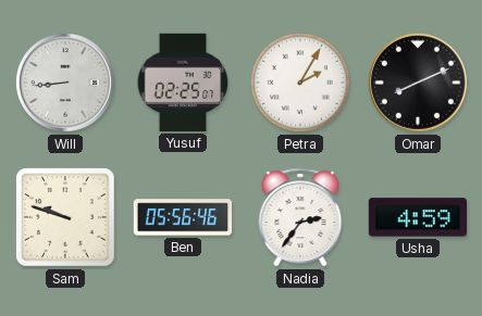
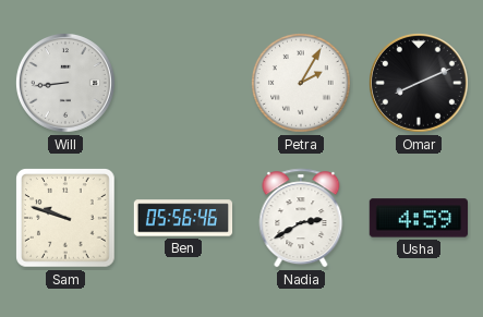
Yusuf: 02:25 -> none
Nadia: 2:36 -> 2:40
